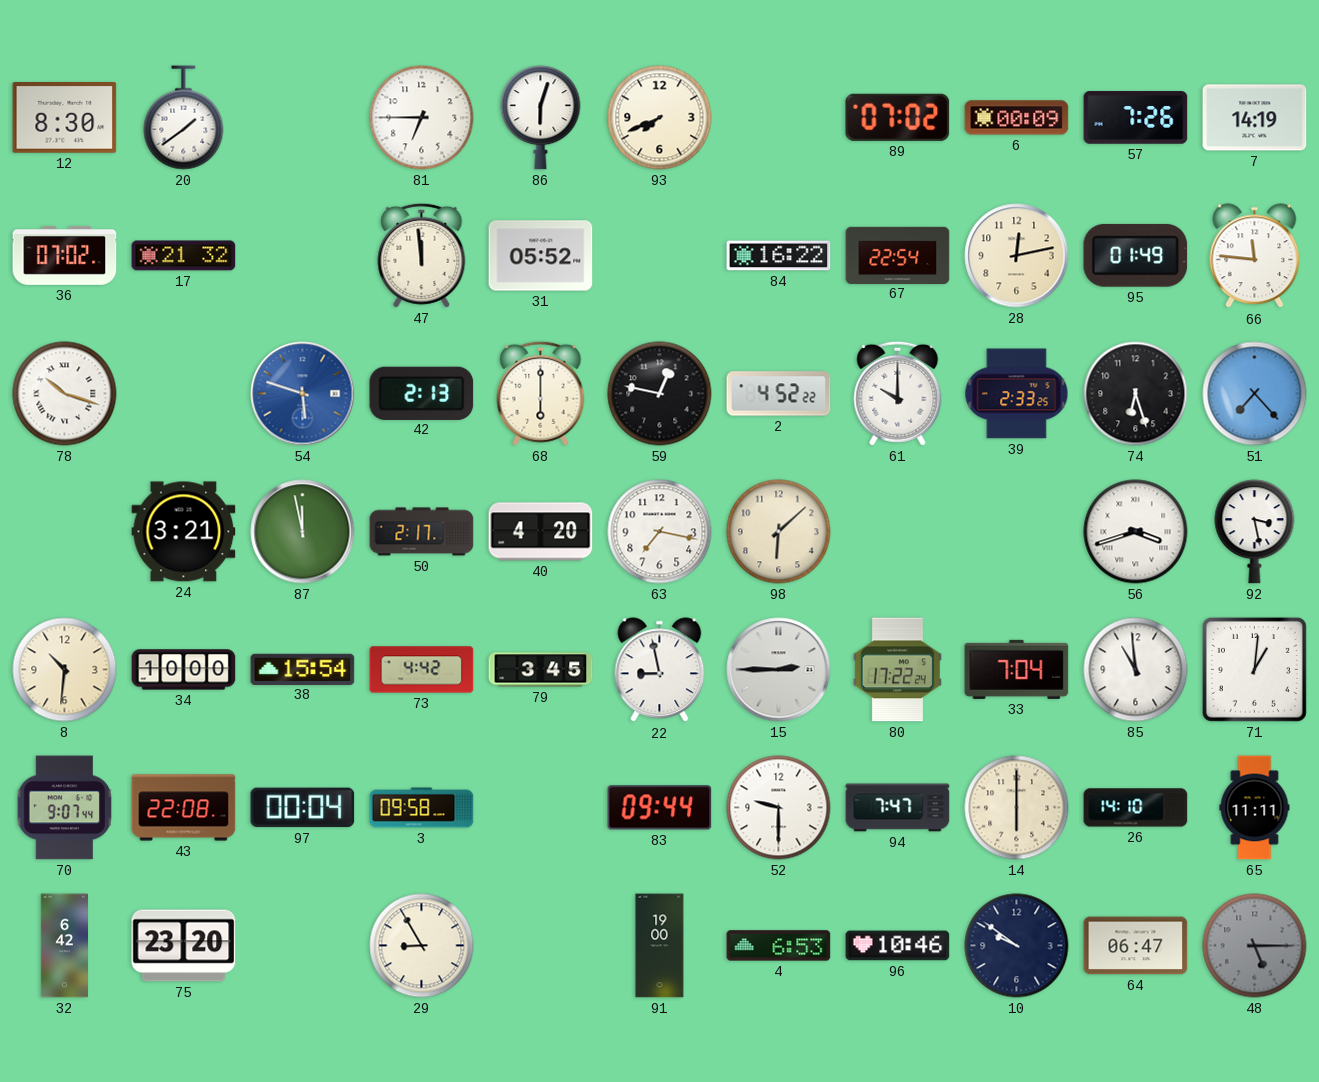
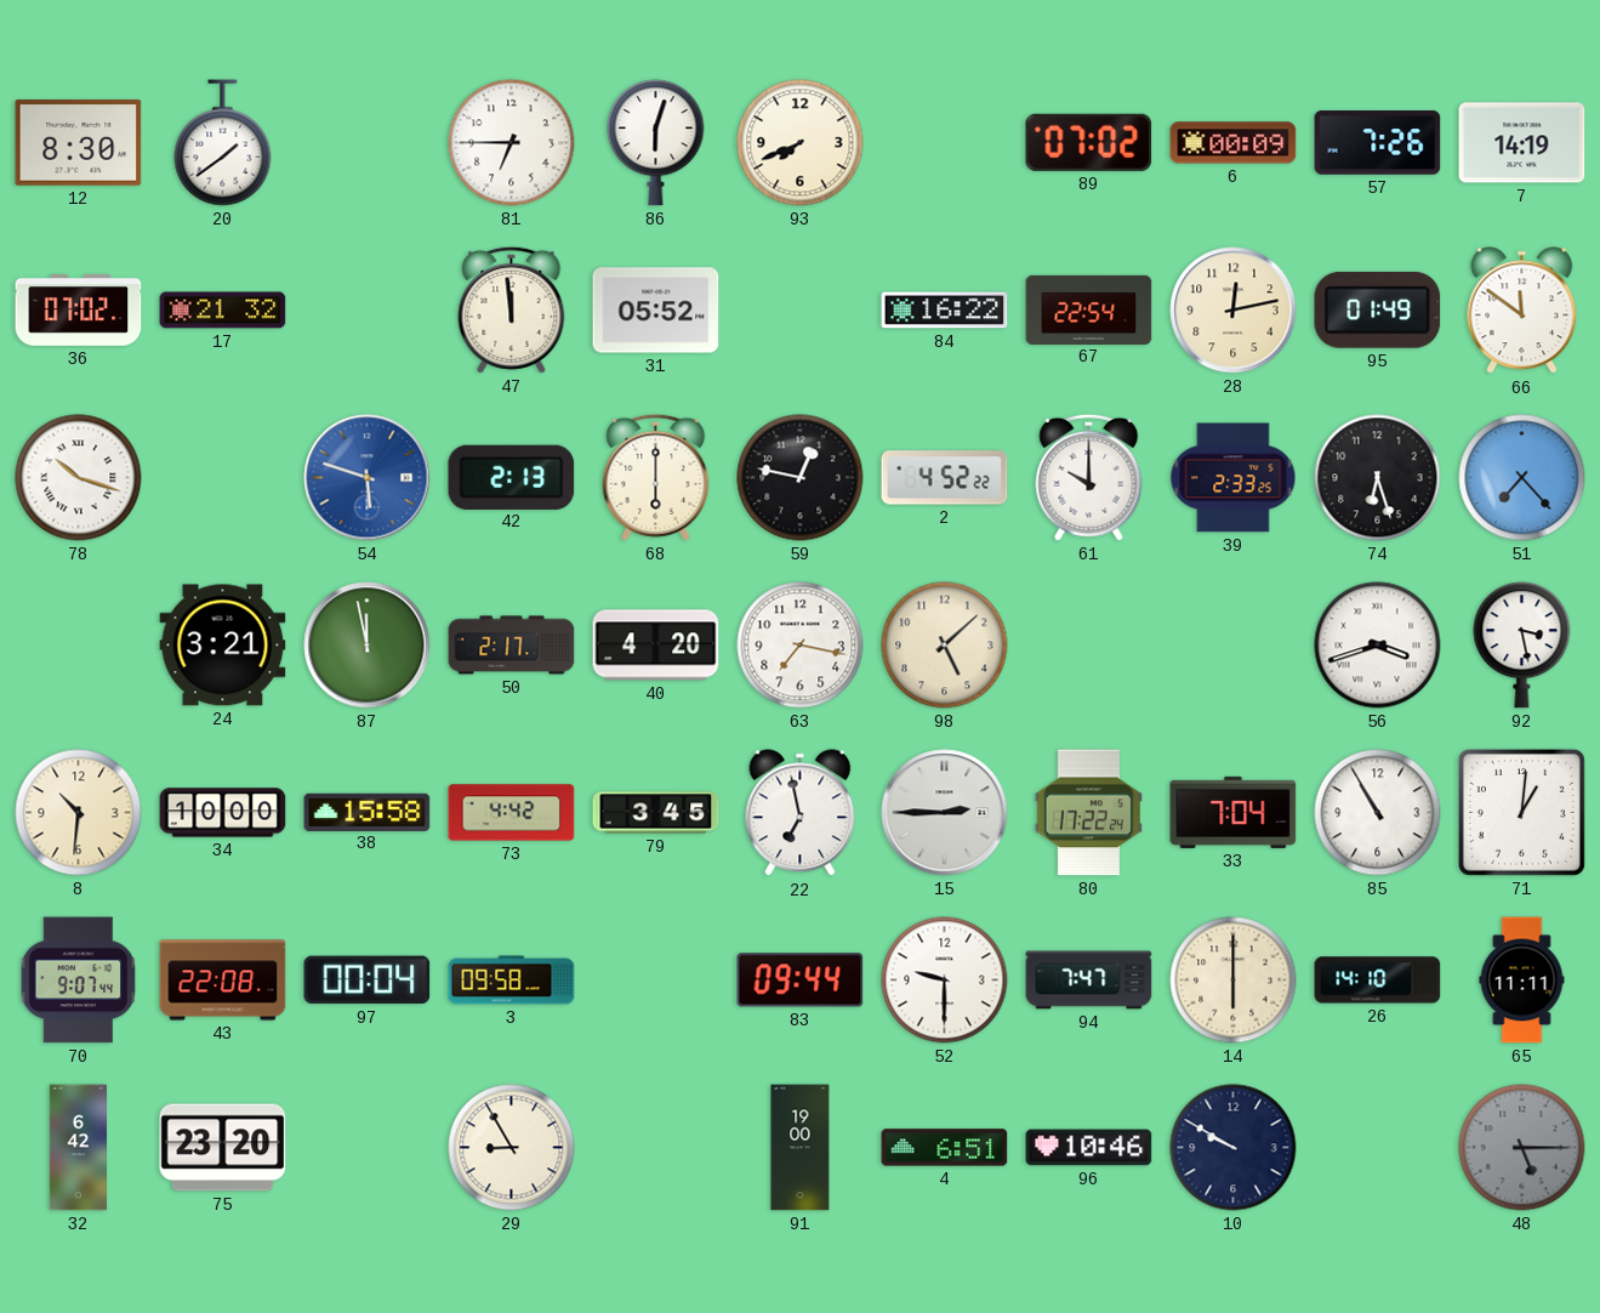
66: 11:46 -> 11:51
98: 6:08 -> 5:08
38: 15:54 -> 15:58
22: 8:58 -> 6:58
85: 10:59 -> 10:55
4: 6:53 -> 6:51
10: 9:51 -> 9:50
64: 06:47 -> none
